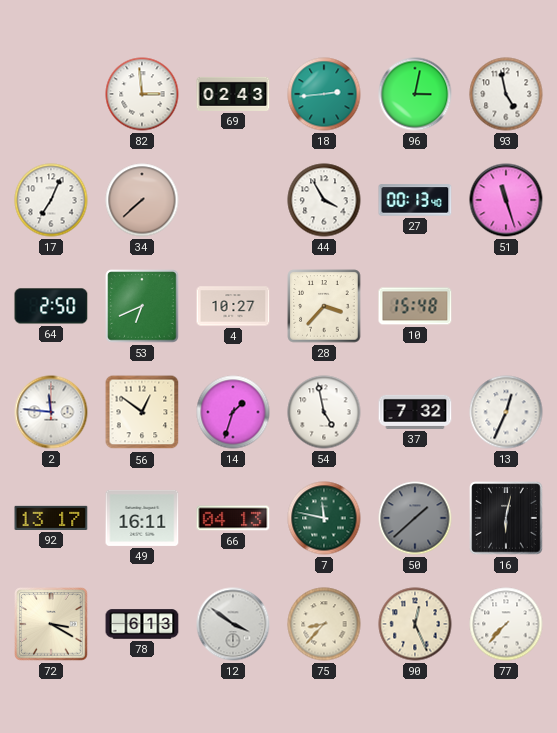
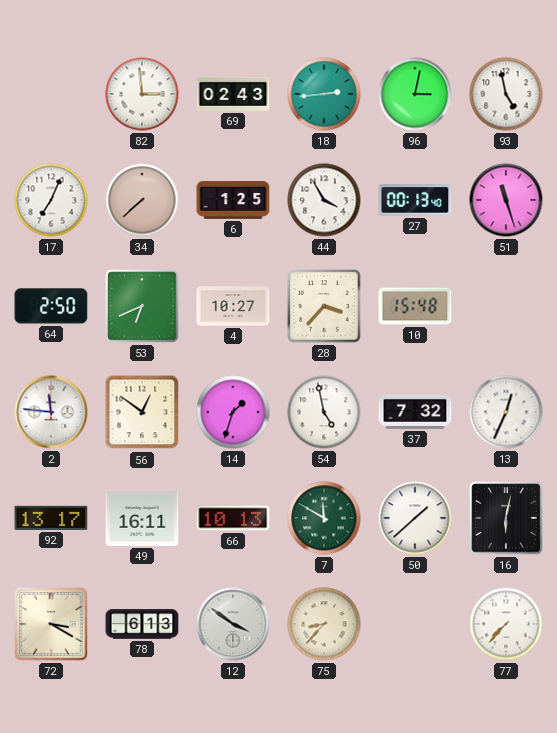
6: none -> 1:25
66: 04:13 -> 10:13
7: 11:47 -> 11:50
50 dial: grey -> white
90: 12:26 -> none
